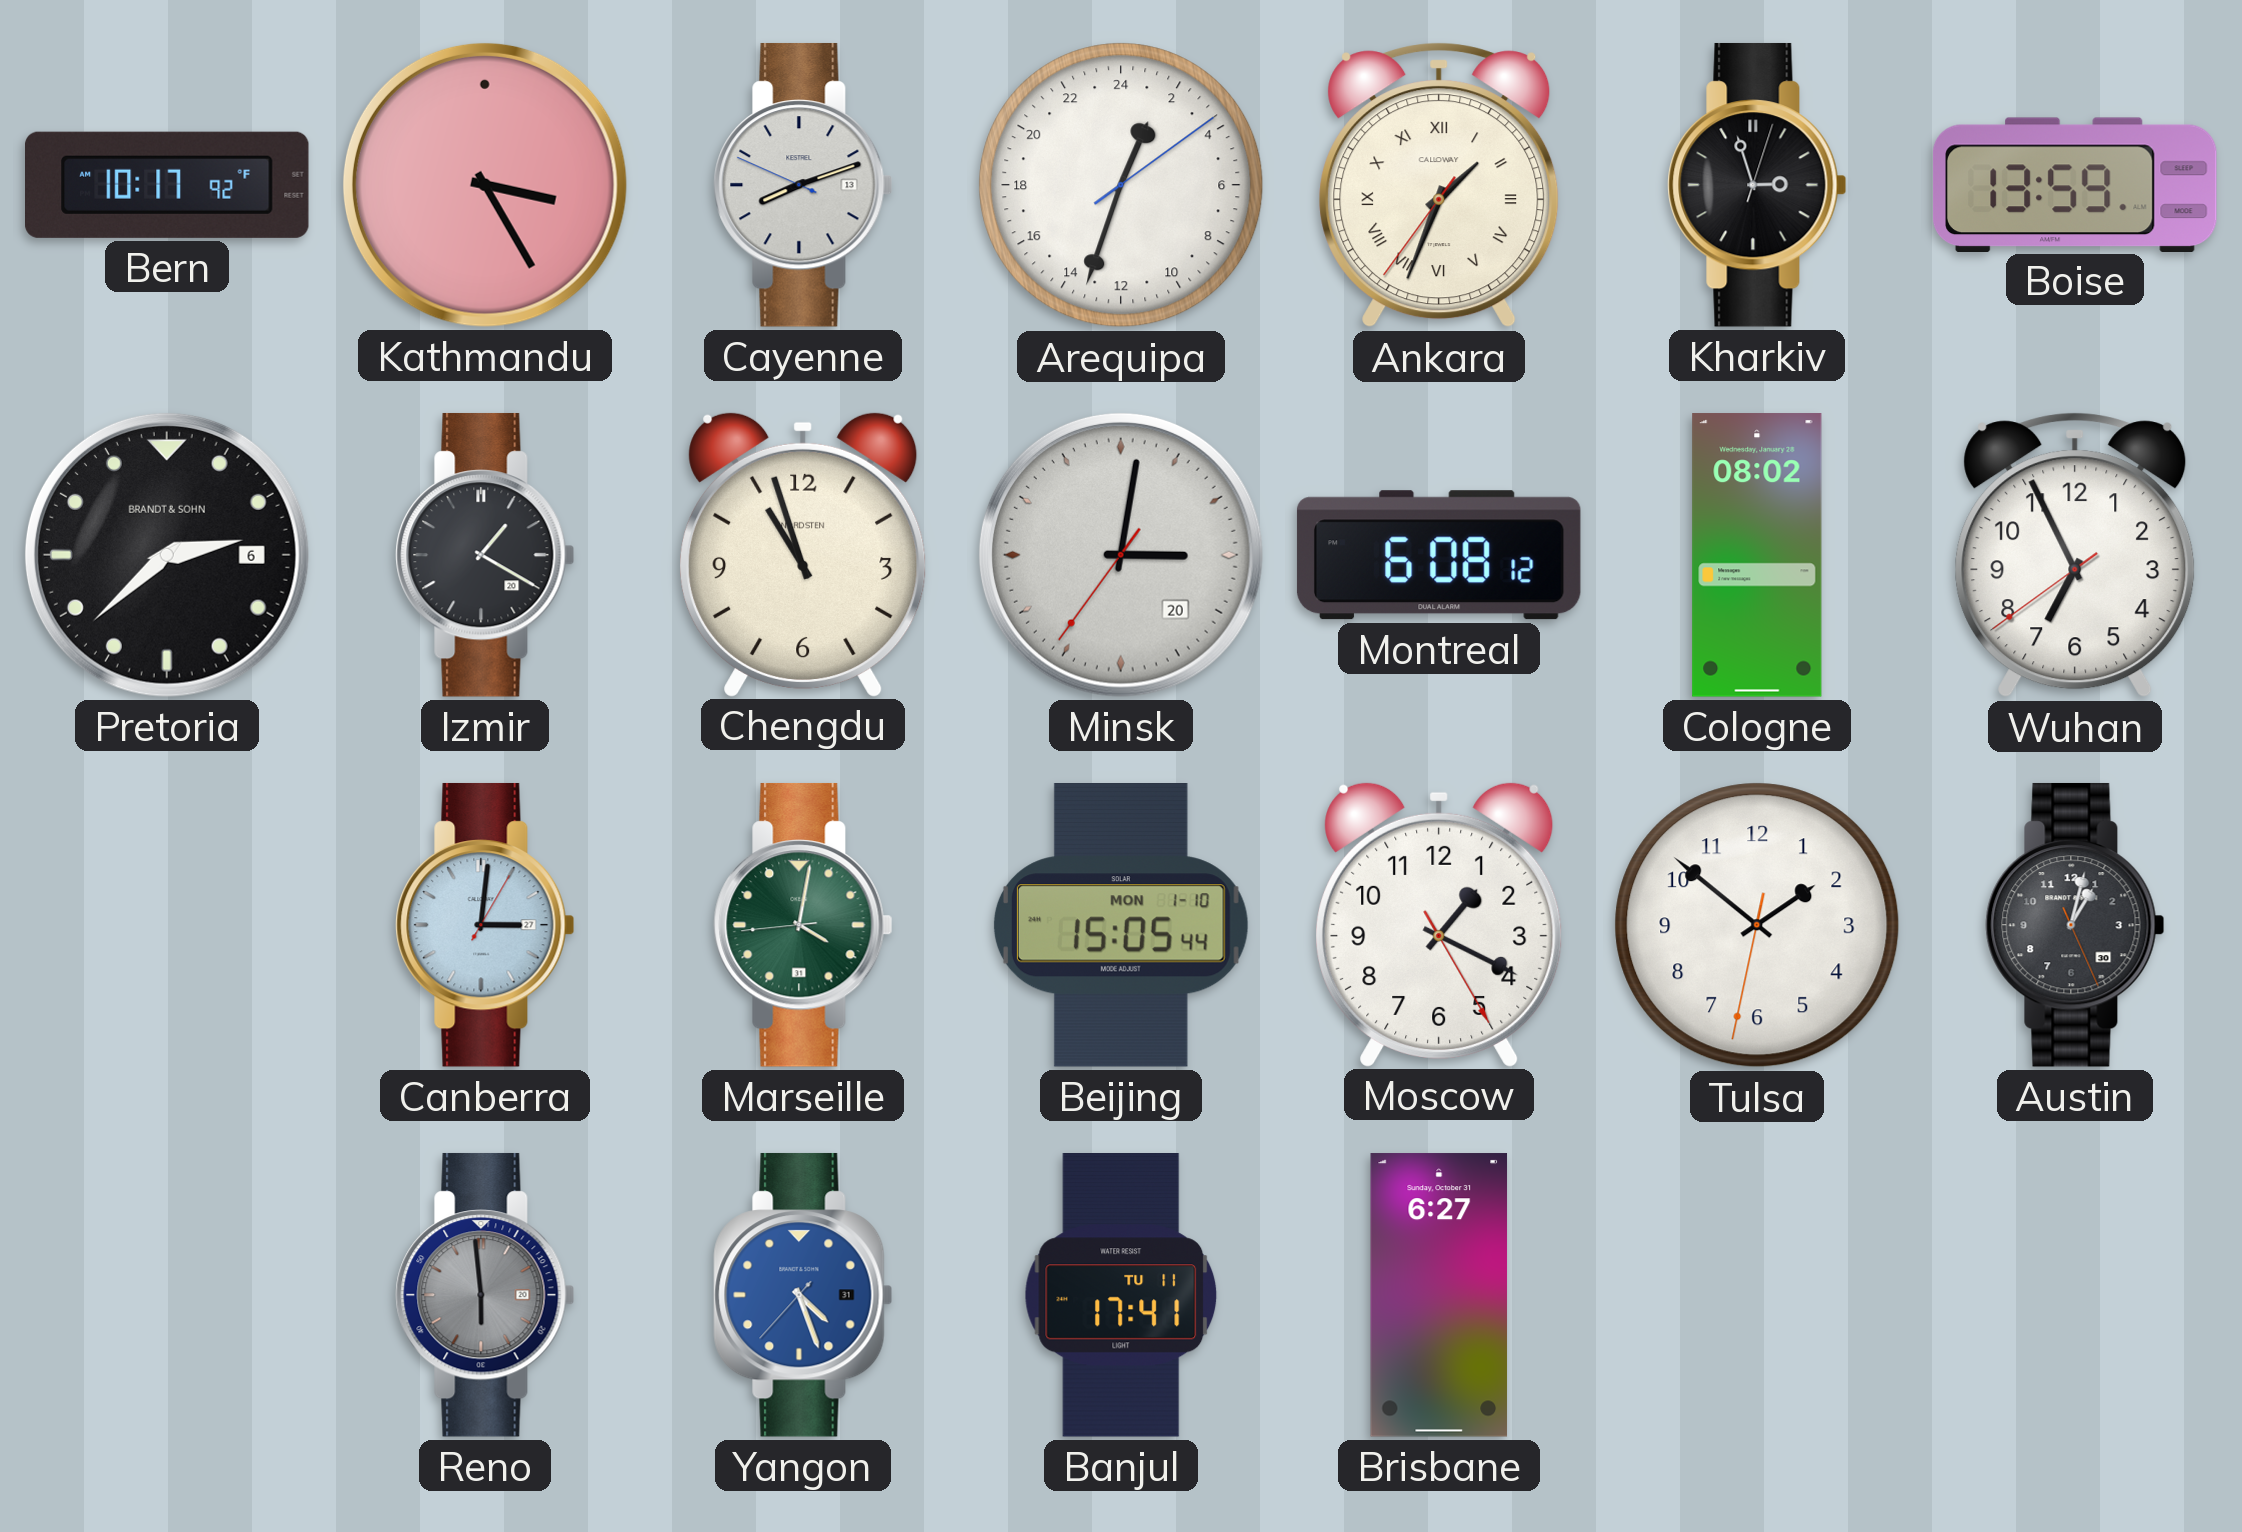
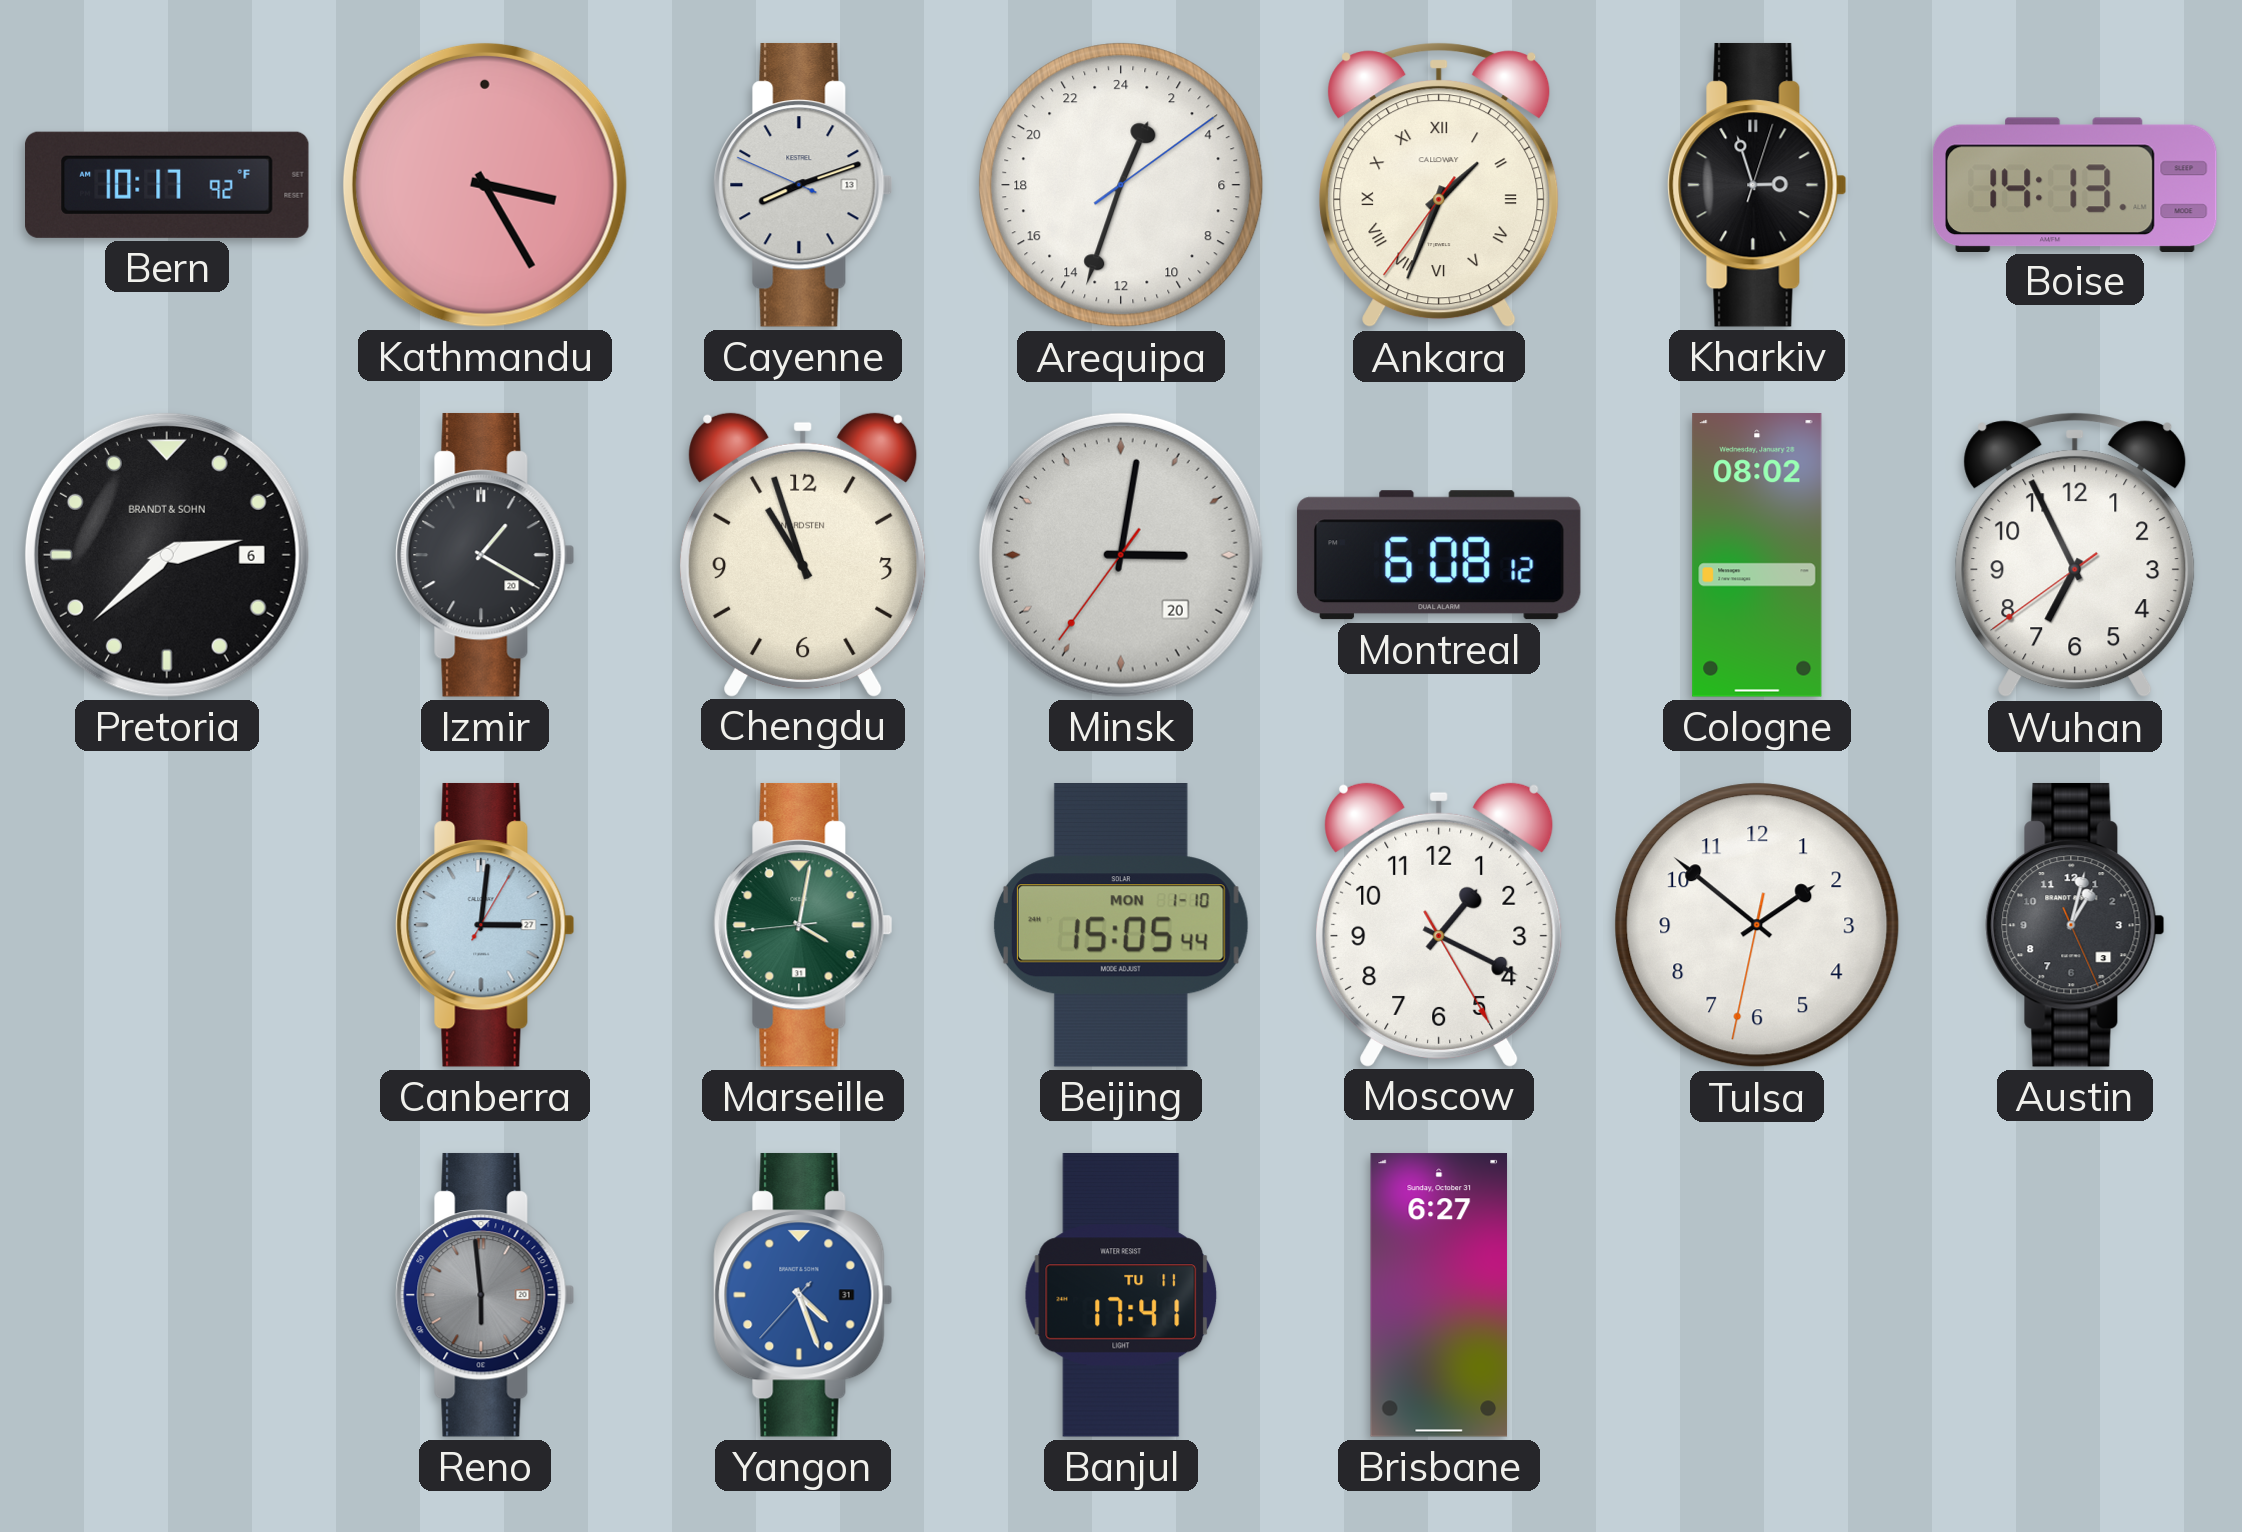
Boise: 13:59 -> 14:13
Austin date: 30 -> 3
